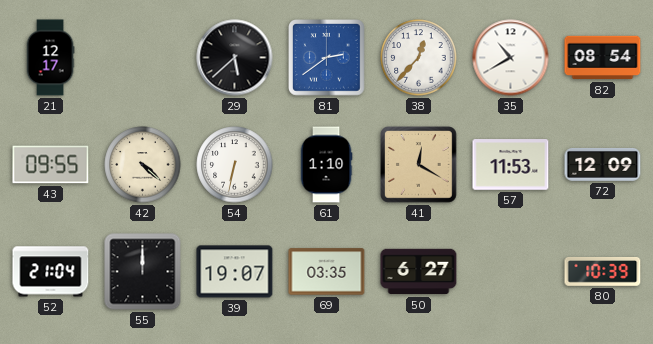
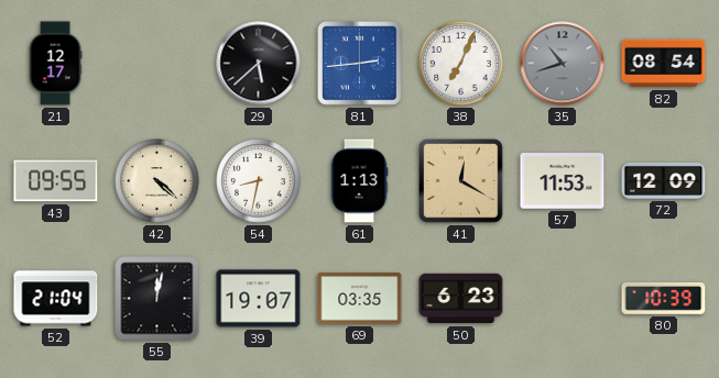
81: 2:39 -> 2:44
38: 12:37 -> 7:04
35: 10:40 -> 10:42
35 dial: white -> grey
54: 6:32 -> 8:32
61: 1:10 -> 1:13
55: 12:00 -> 12:02
50: 6:27 -> 6:23
